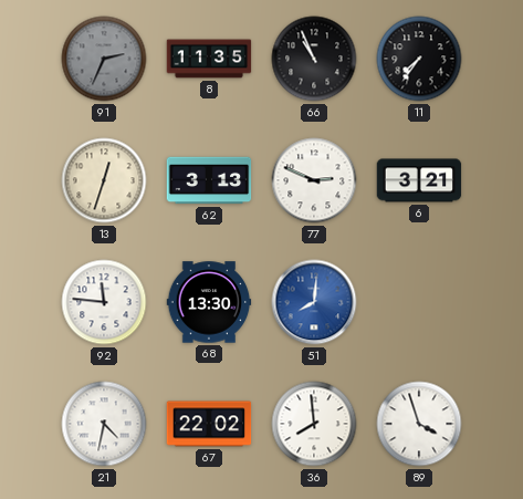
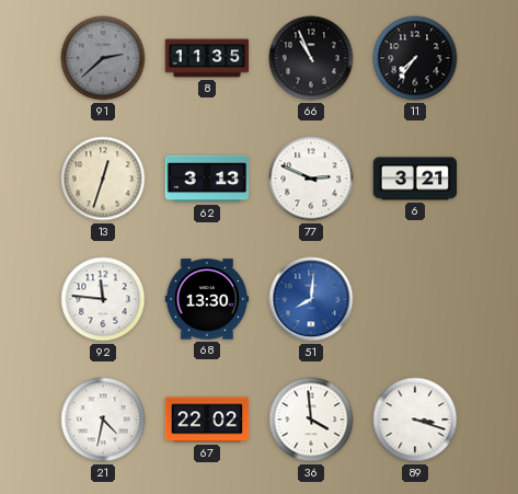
91: 2:34 -> 2:38
36: 7:59 -> 3:59
89: 3:57 -> 3:18
